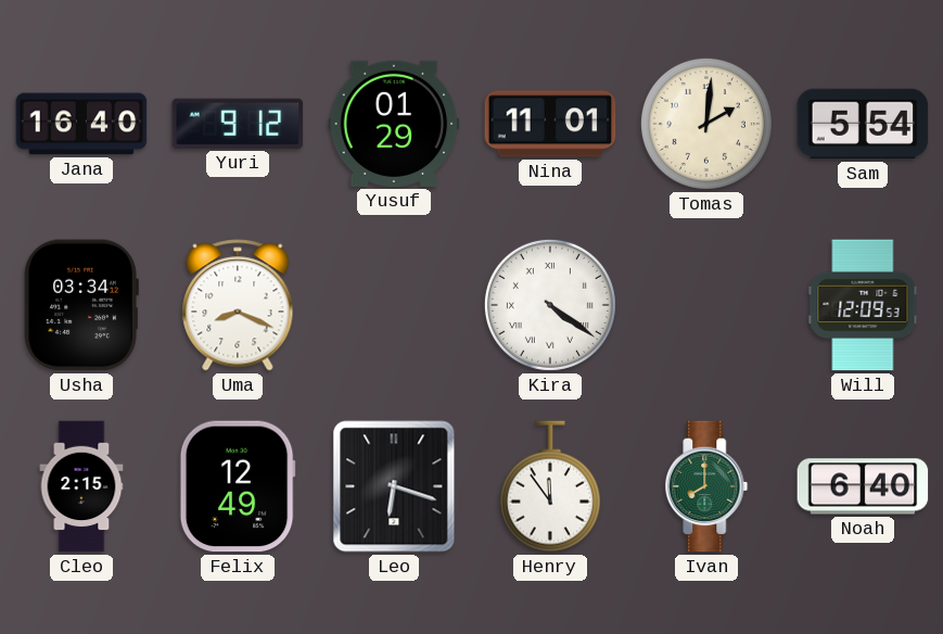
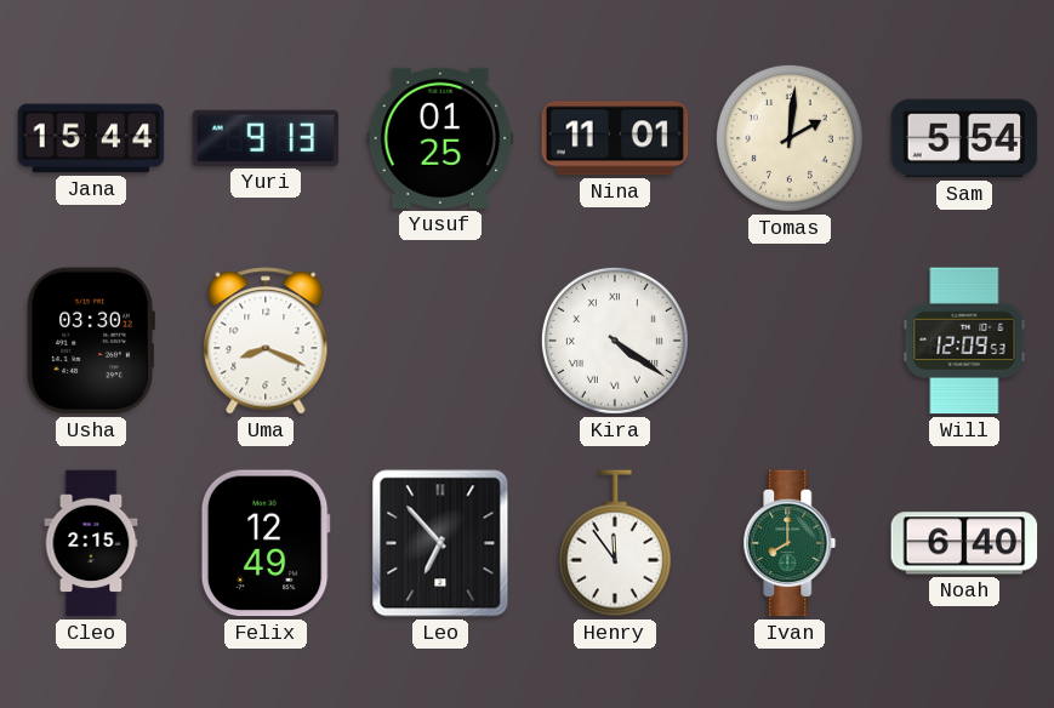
Jana: 16:40 -> 15:44
Yuri: 9:12 -> 9:13
Yusuf: 01:29 -> 01:25
Usha: 03:34 -> 03:30
Leo: 6:18 -> 6:53
